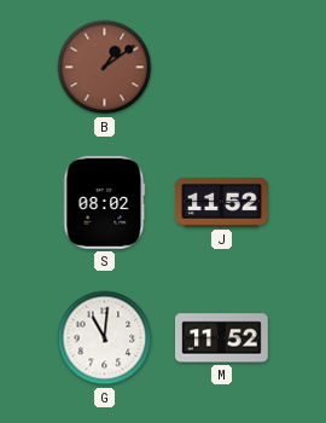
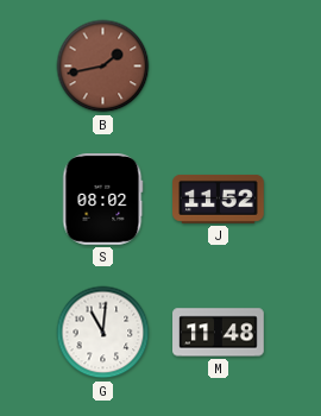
B: 1:09 -> 1:43
M: 11:52 -> 11:48
